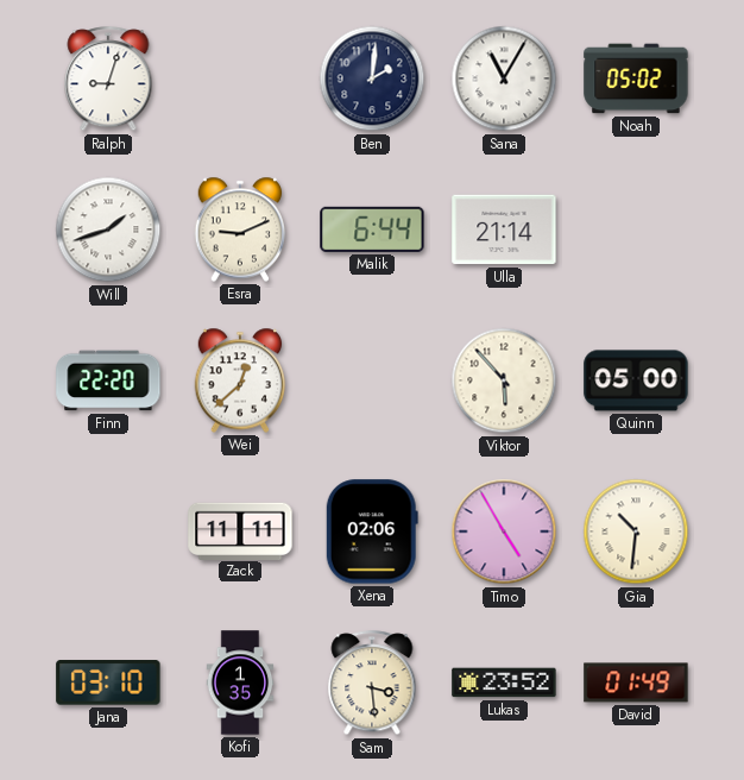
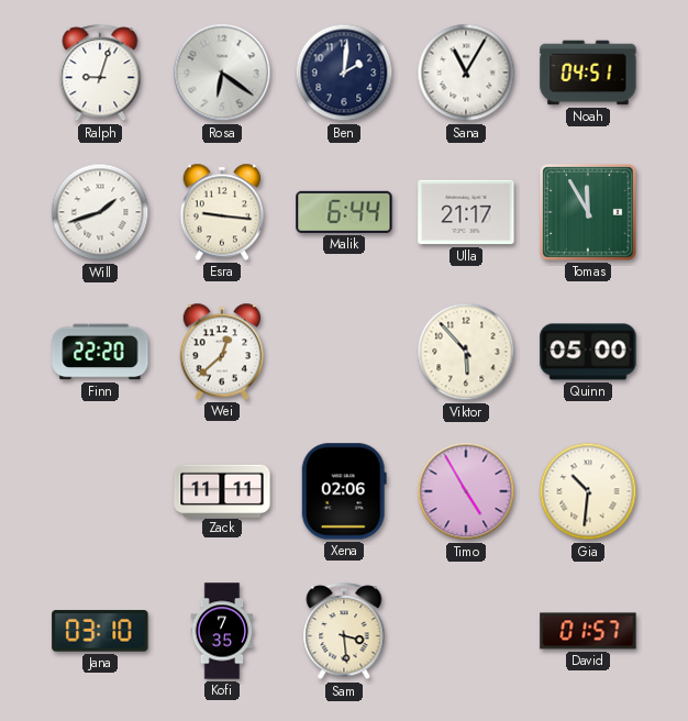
Rosa: none -> 6:21
Noah: 05:02 -> 04:51
Esra: 9:11 -> 9:16
Ulla: 21:14 -> 21:17
Tomas: none -> 11:55
Kofi: 1:35 -> 7:35
Lukas: 23:52 -> none
David: 01:49 -> 01:57
